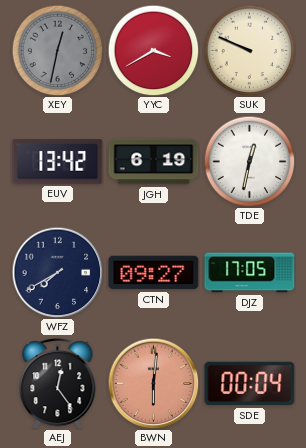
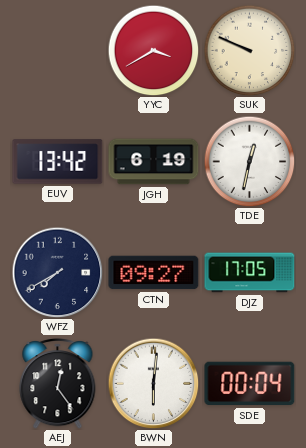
XEY: 12:32 -> none
BWN dial: salmon -> white
